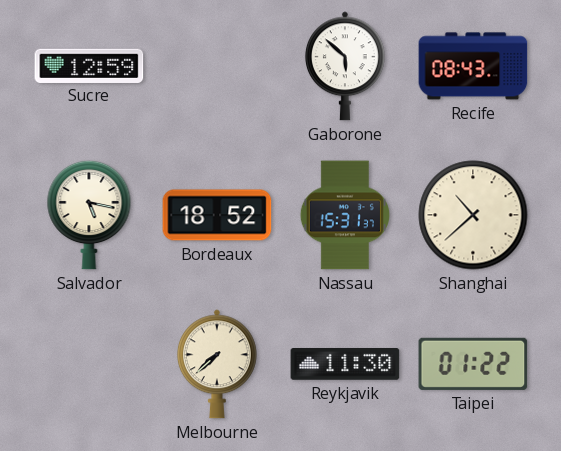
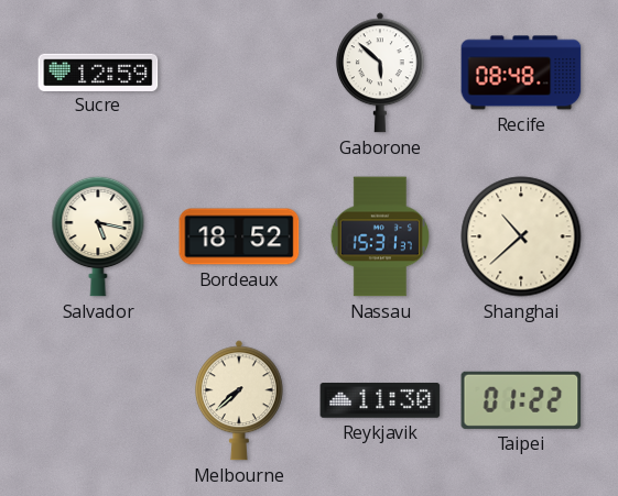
Recife: 08:43 -> 08:48
